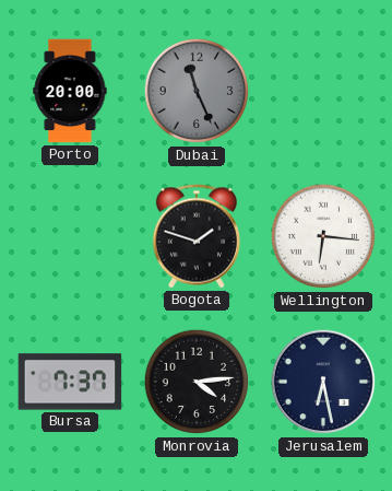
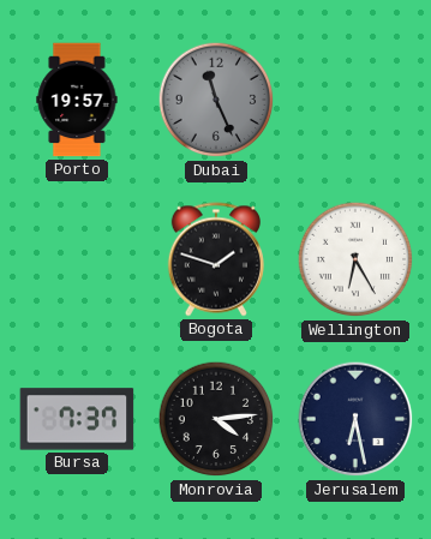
Porto: 20:00 -> 19:57
Wellington: 6:16 -> 6:25
